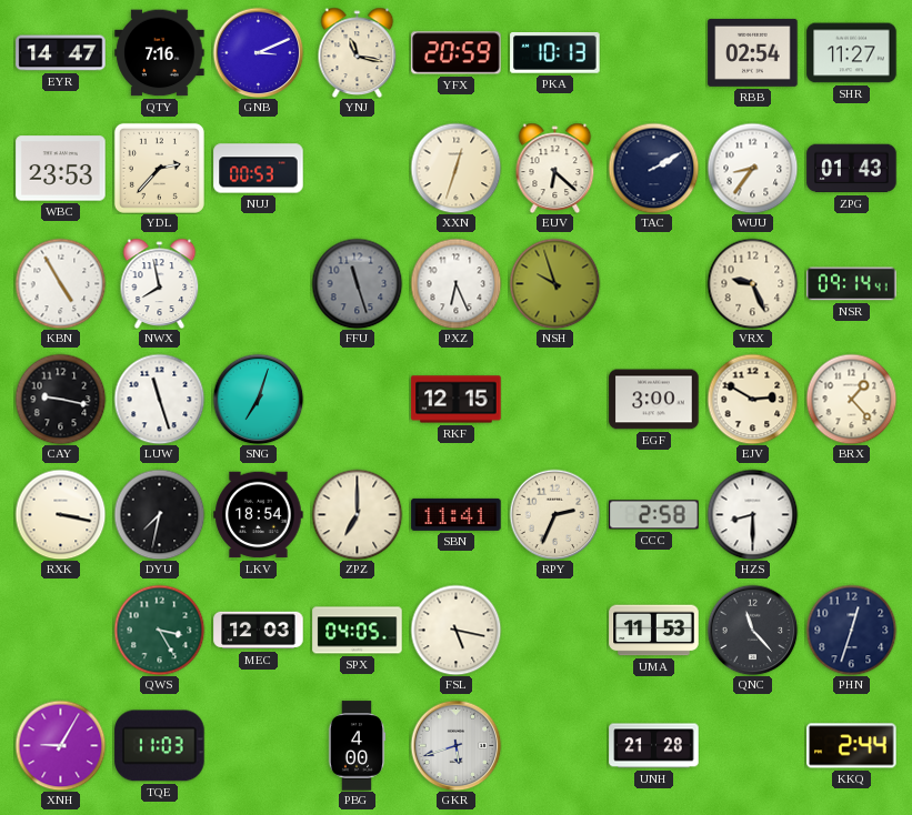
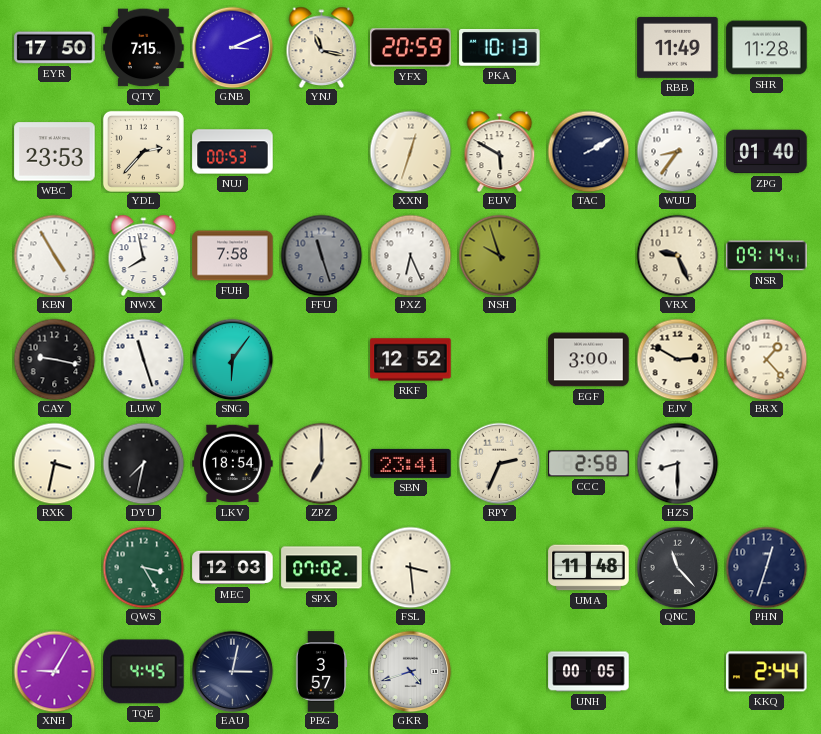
EYR: 14:47 -> 17:50
QTY: 7:16 -> 7:15
RBB: 02:54 -> 11:49
SHR: 11:27 -> 11:28
EUV: 6:22 -> 5:50
ZPG: 01:43 -> 01:40
FUH: none -> 7:58
SNG: 7:03 -> 6:06
RKF: 12:15 -> 12:52
RXK: 3:17 -> 3:32
SBN: 11:41 -> 23:41
SPX: 04:05 -> 07:02
FSL: 5:17 -> 3:29
UMA: 11:53 -> 11:48
TQE: 11:03 -> 4:45
EAU: none -> 3:02
PBG: 4:00 -> 3:57
GKR: 5:42 -> 4:42
UNH: 21:28 -> 00:05
